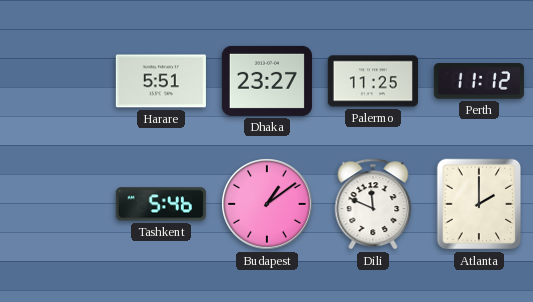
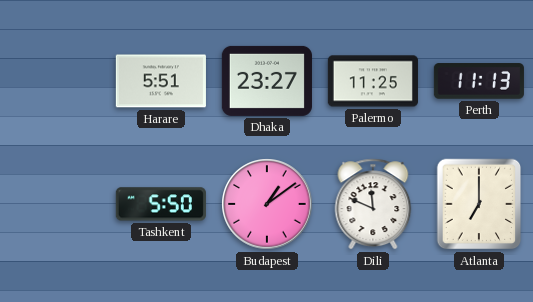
Perth: 11:12 -> 11:13
Tashkent: 5:46 -> 5:50
Atlanta: 2:00 -> 7:00
